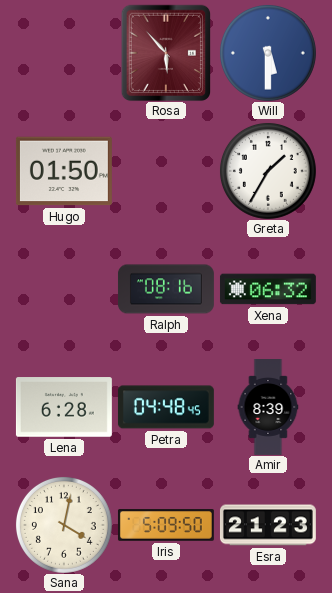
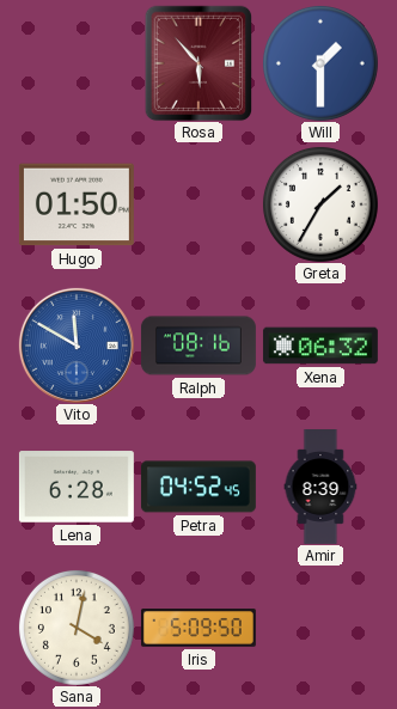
Will: 5:30 -> 1:30
Vito: none -> 11:50
Petra: 04:48 -> 04:52
Esra: 21:23 -> none
